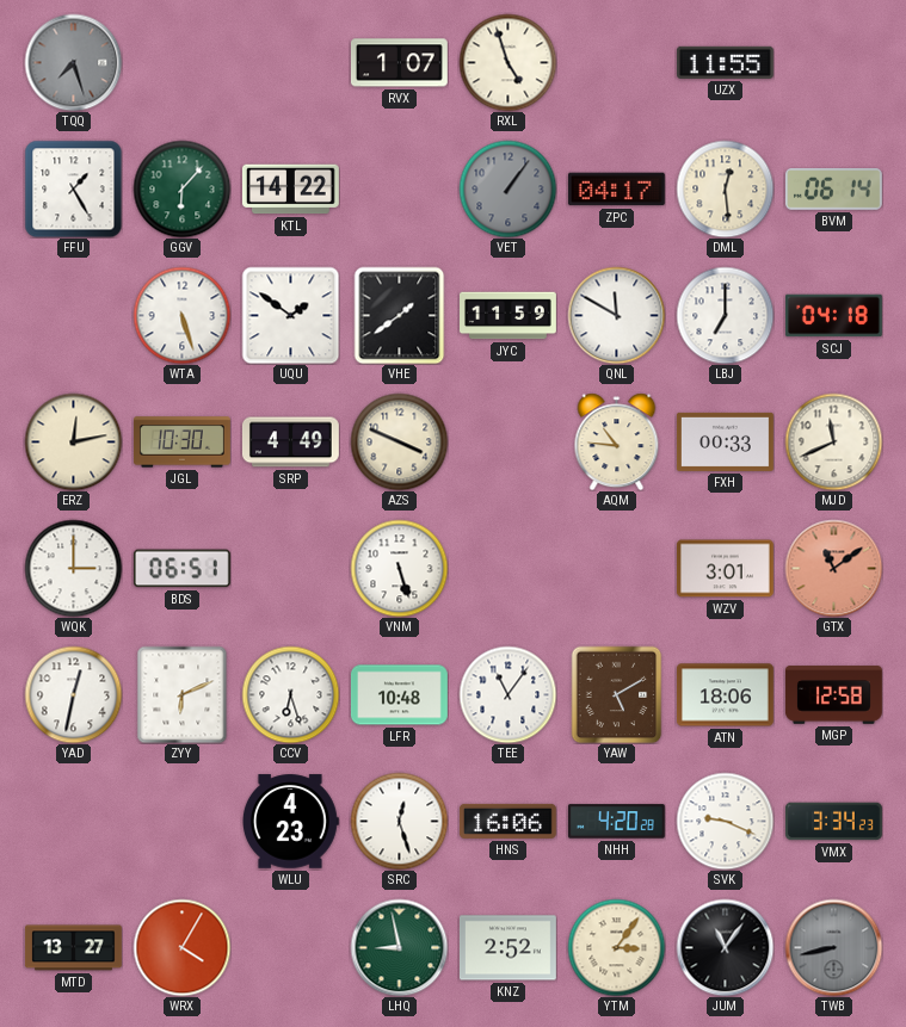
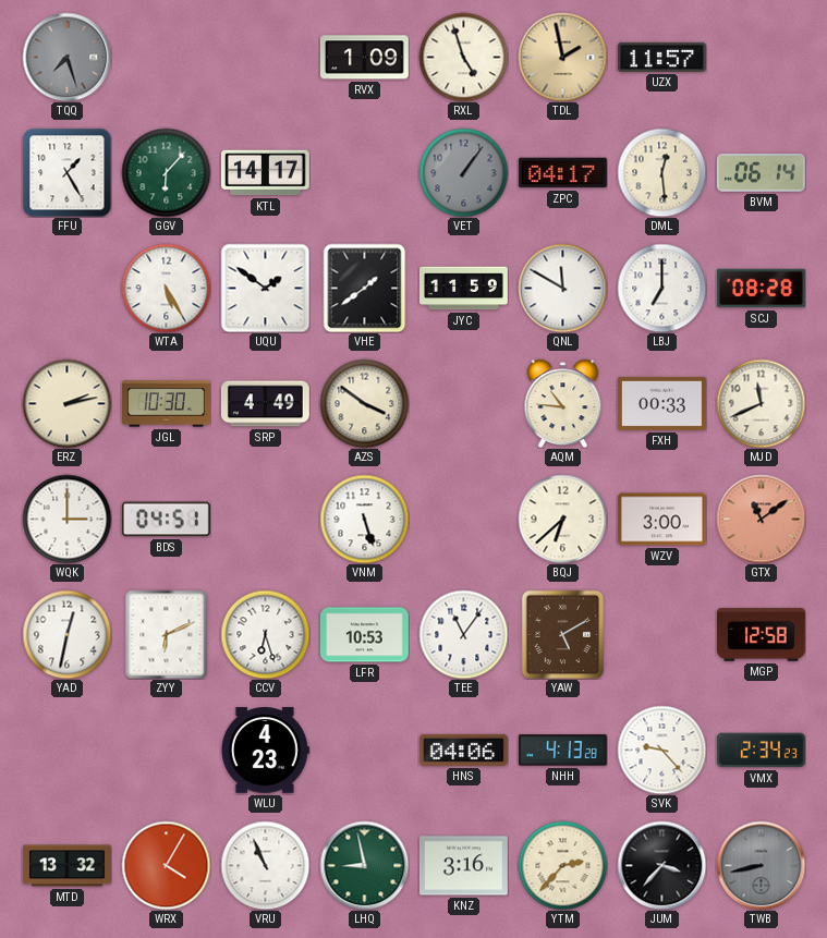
RVX: 1:07 -> 1:09
TDL: none -> 1:58
UZX: 11:55 -> 11:57
KTL: 14:22 -> 14:17
WTA: 5:27 -> 5:25
SCJ: 04:18 -> 08:28
ERZ: 12:13 -> 2:13
AZS: 3:49 -> 3:51
BDS: 06:51 -> 04:51
BQJ: none -> 6:38
WZV: 3:01 -> 3:00
LFR: 10:48 -> 10:53
ATN: 18:06 -> none
SRC: 12:27 -> none
HNS: 16:06 -> 04:06
NHH: 4:20 -> 4:13
SVK: 9:19 -> 9:23
VMX: 3:34 -> 2:34
MTD: 13:27 -> 13:32
VRU: none -> 10:56
KNZ: 2:52 -> 3:16
YTM: 3:06 -> 2:37
JUM: 11:06 -> 3:37
